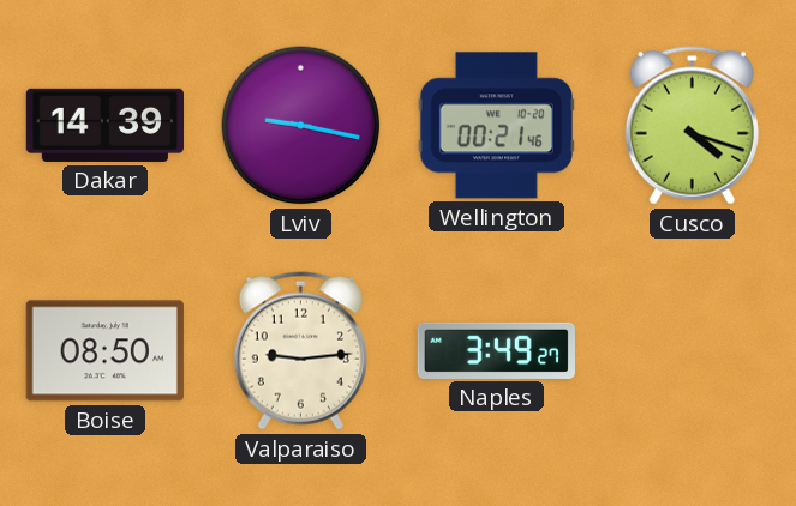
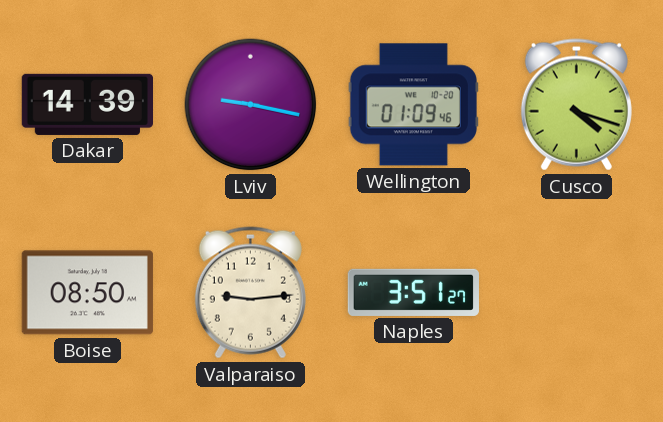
Wellington: 00:21 -> 01:09
Naples: 3:49 -> 3:51
